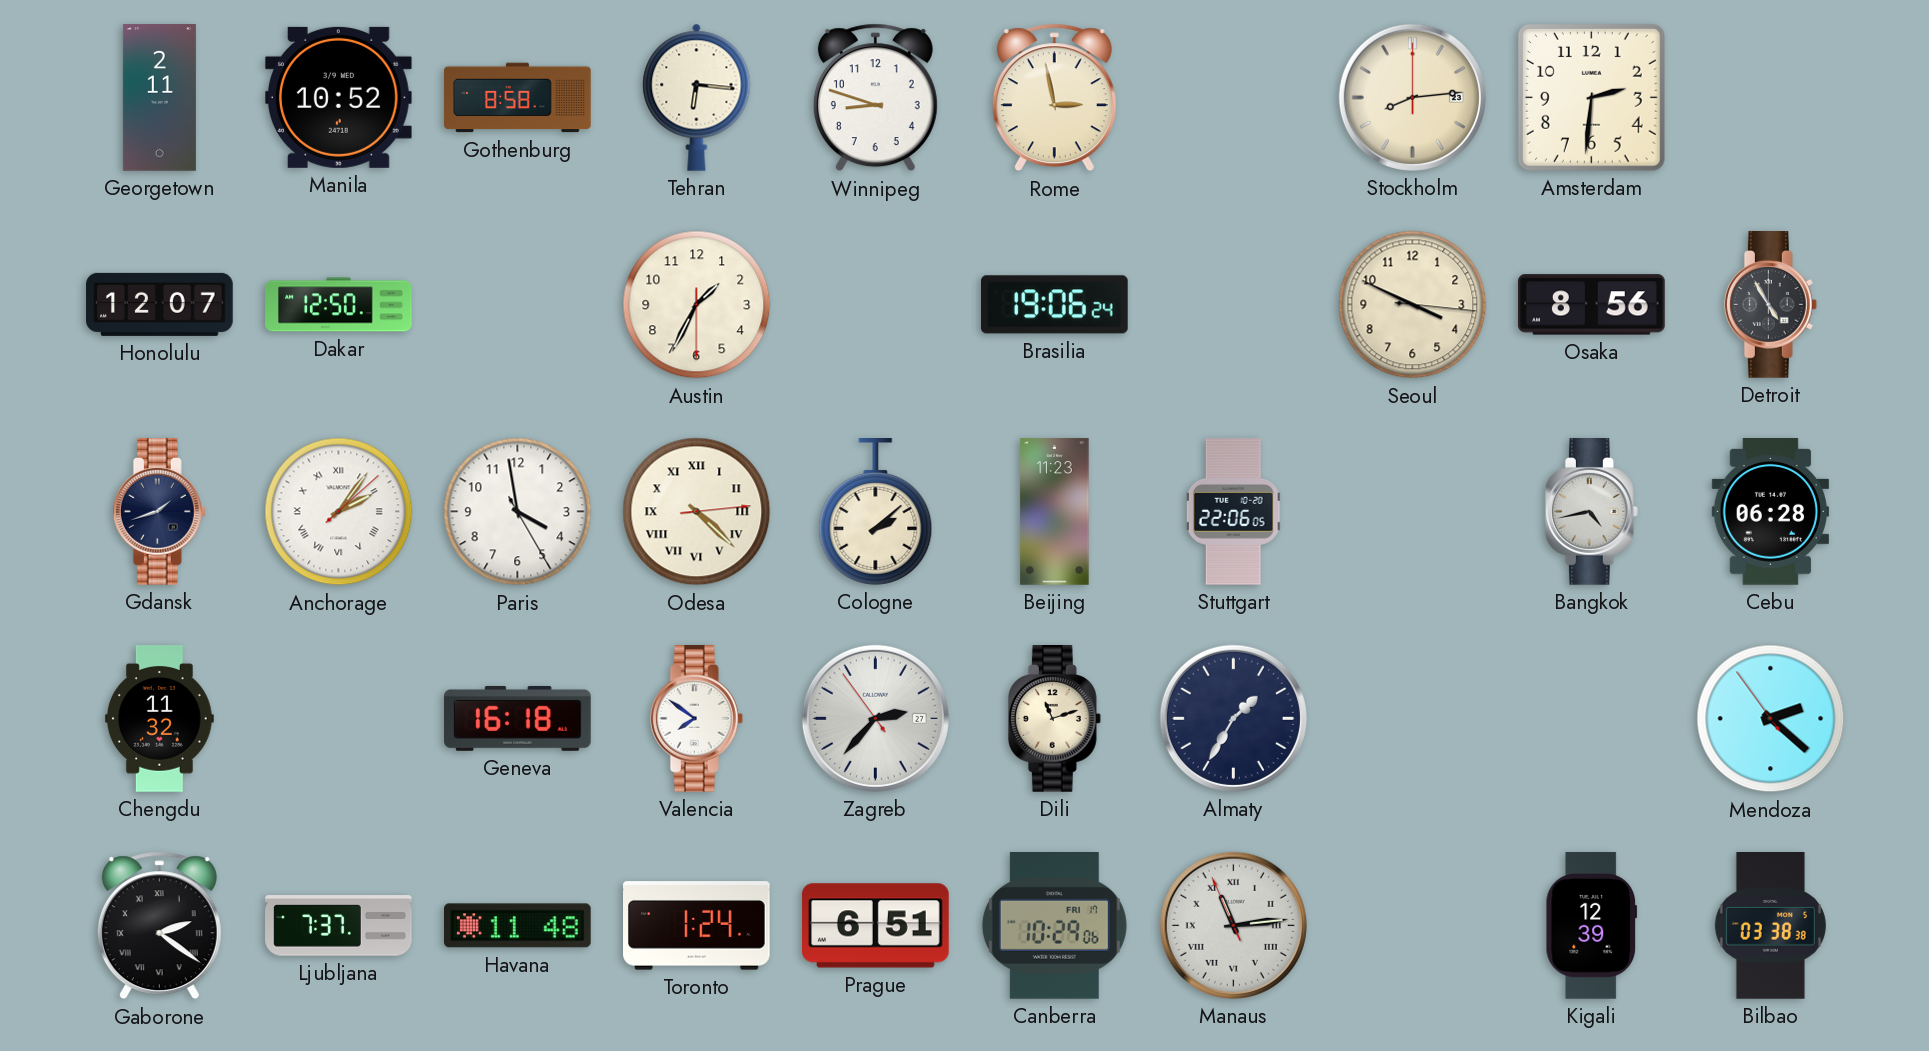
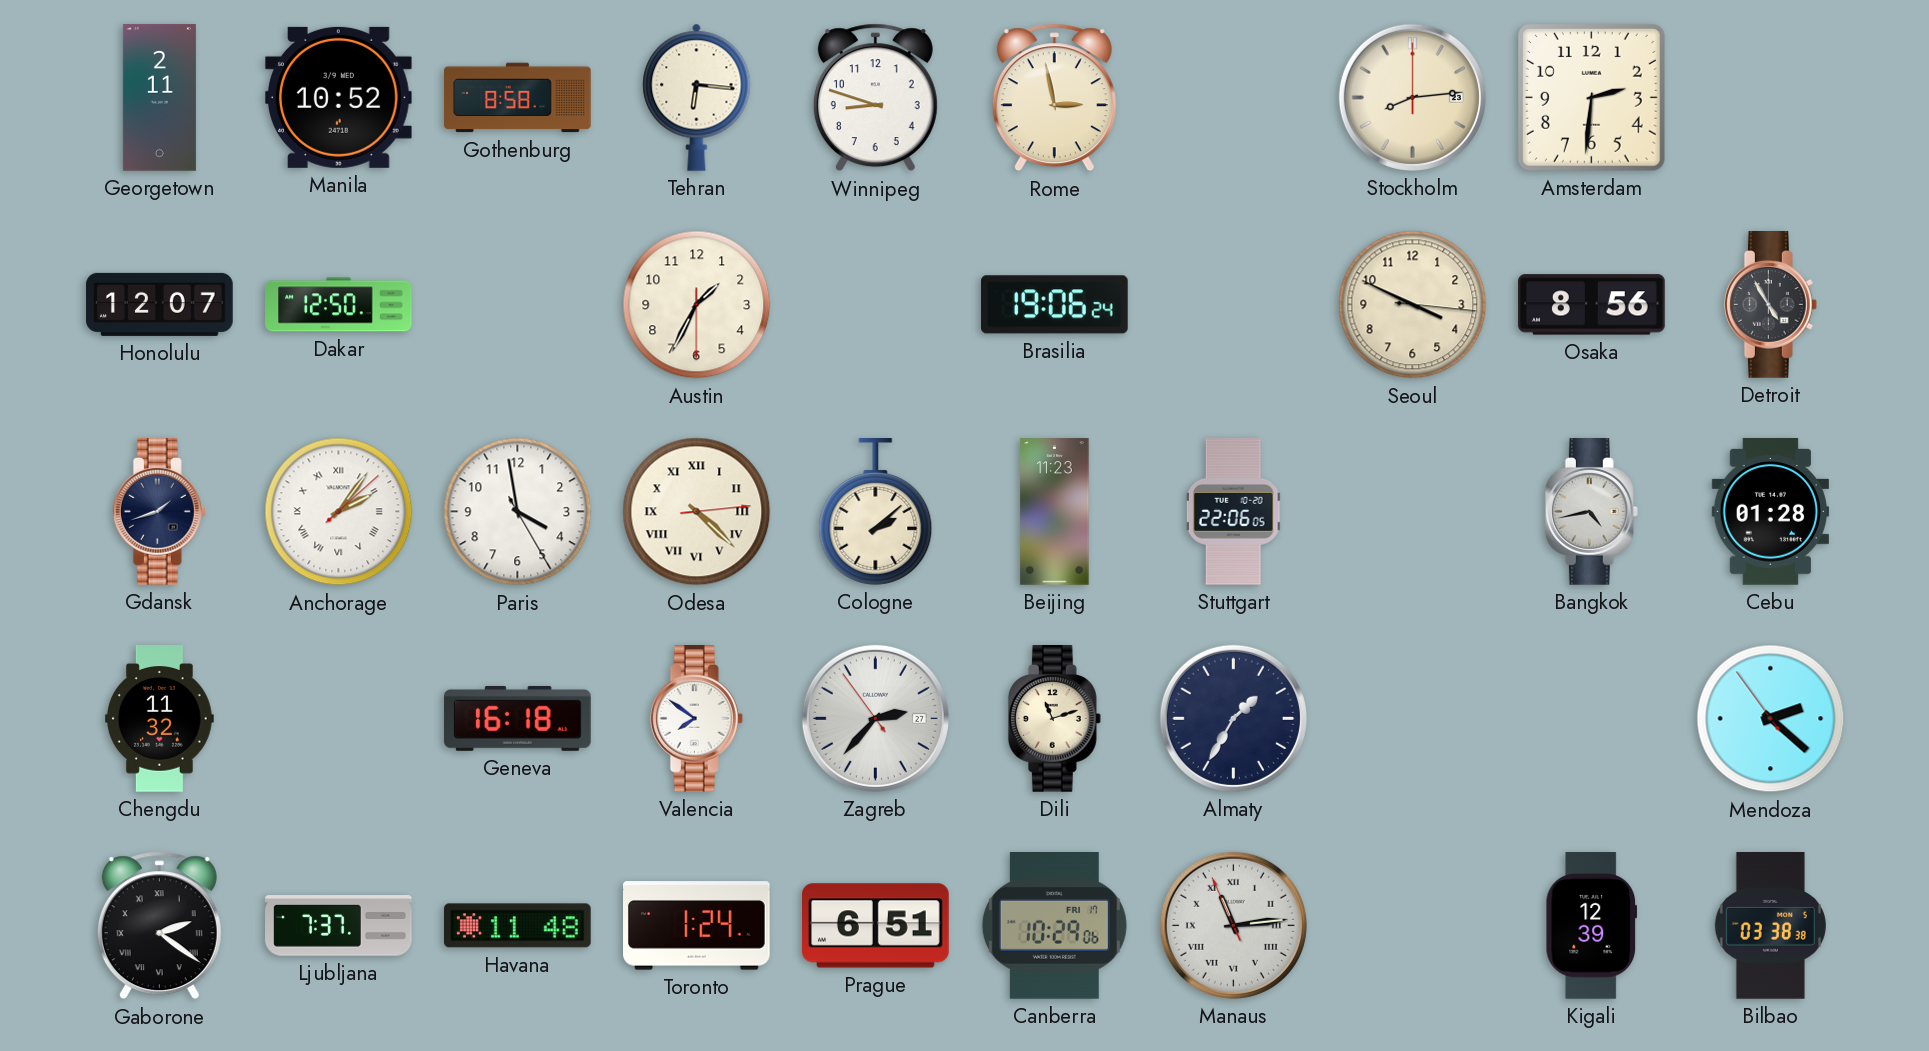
Cebu: 06:28 -> 01:28
